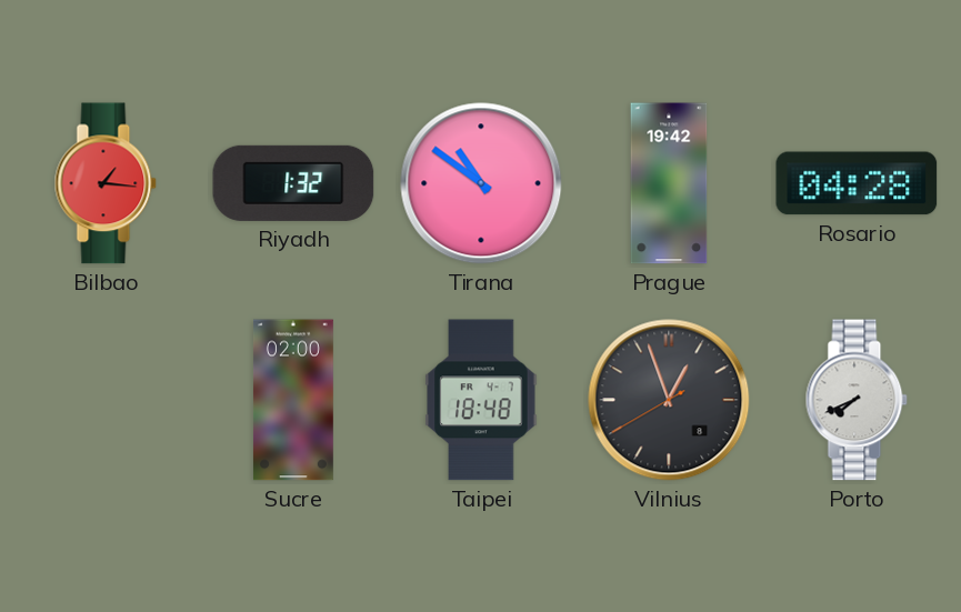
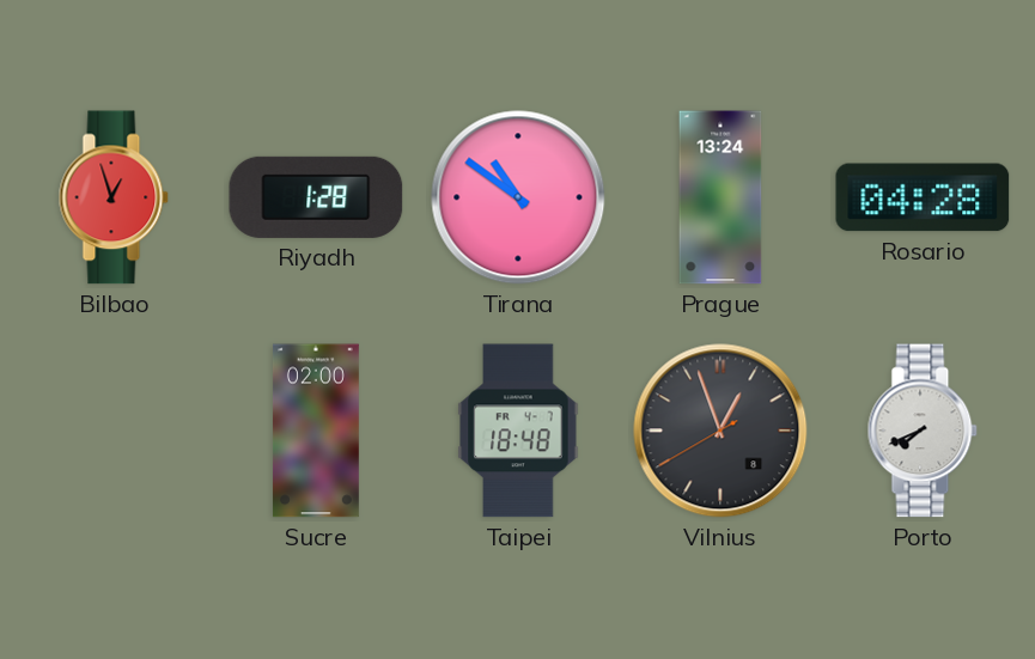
Bilbao: 1:16 -> 12:57
Riyadh: 1:32 -> 1:28
Prague: 19:42 -> 13:24
